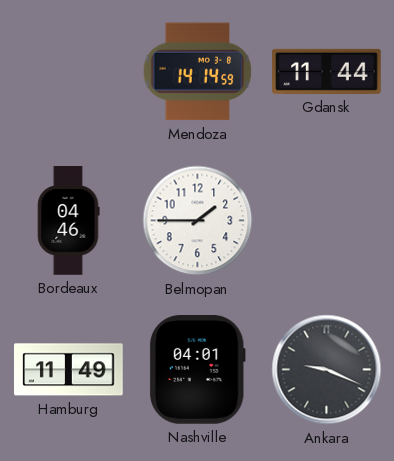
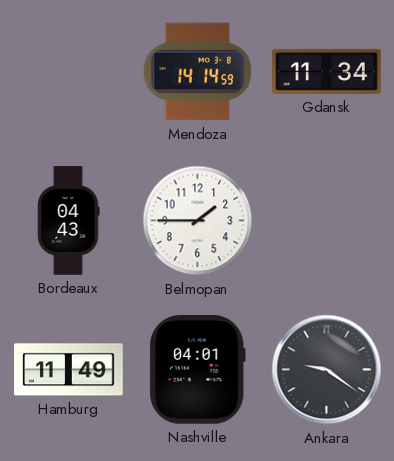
Gdansk: 11:44 -> 11:34
Bordeaux: 04:46 -> 04:43
Ankara: 9:19 -> 9:21
